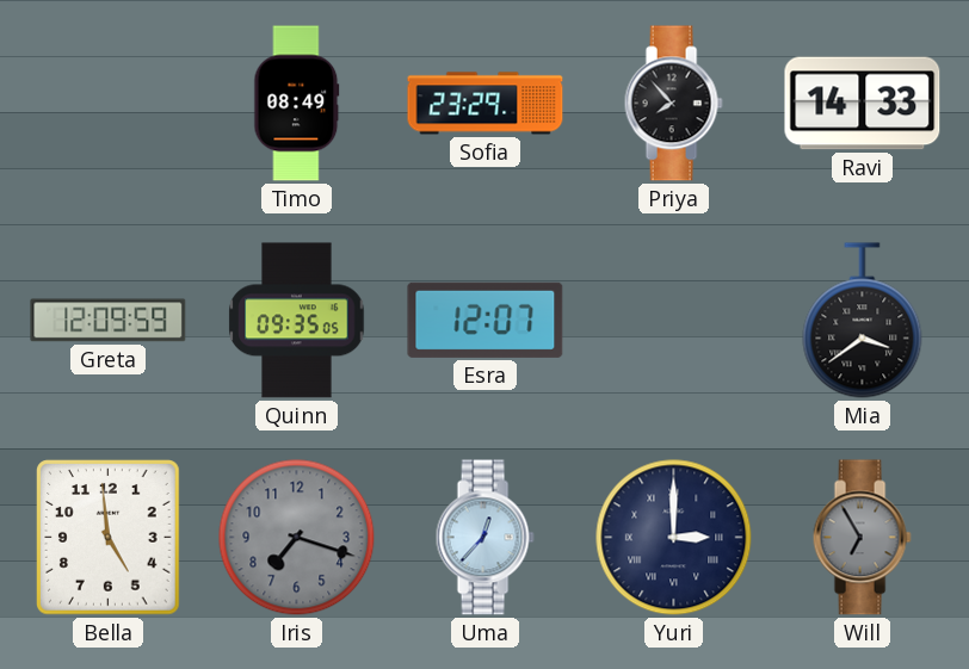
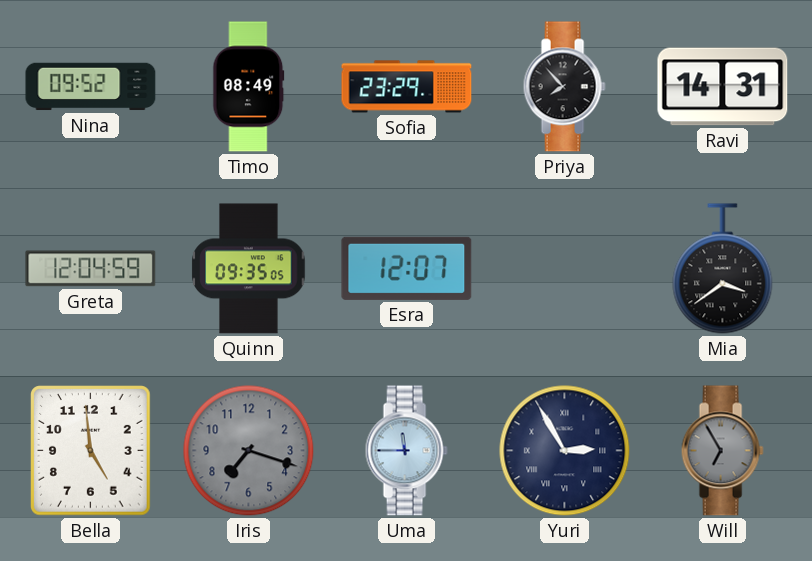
Nina: none -> 09:52
Ravi: 14:33 -> 14:31
Greta: 12:09 -> 12:04
Uma: 12:37 -> 11:45
Yuri: 3:00 -> 2:55
